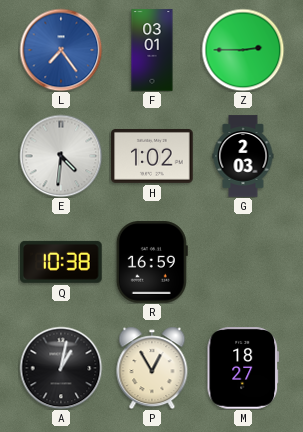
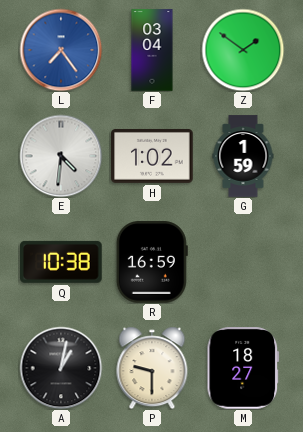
F: 03:01 -> 03:04
Z: 2:45 -> 1:51
G: 2:03 -> 1:59
P: 12:55 -> 9:30
